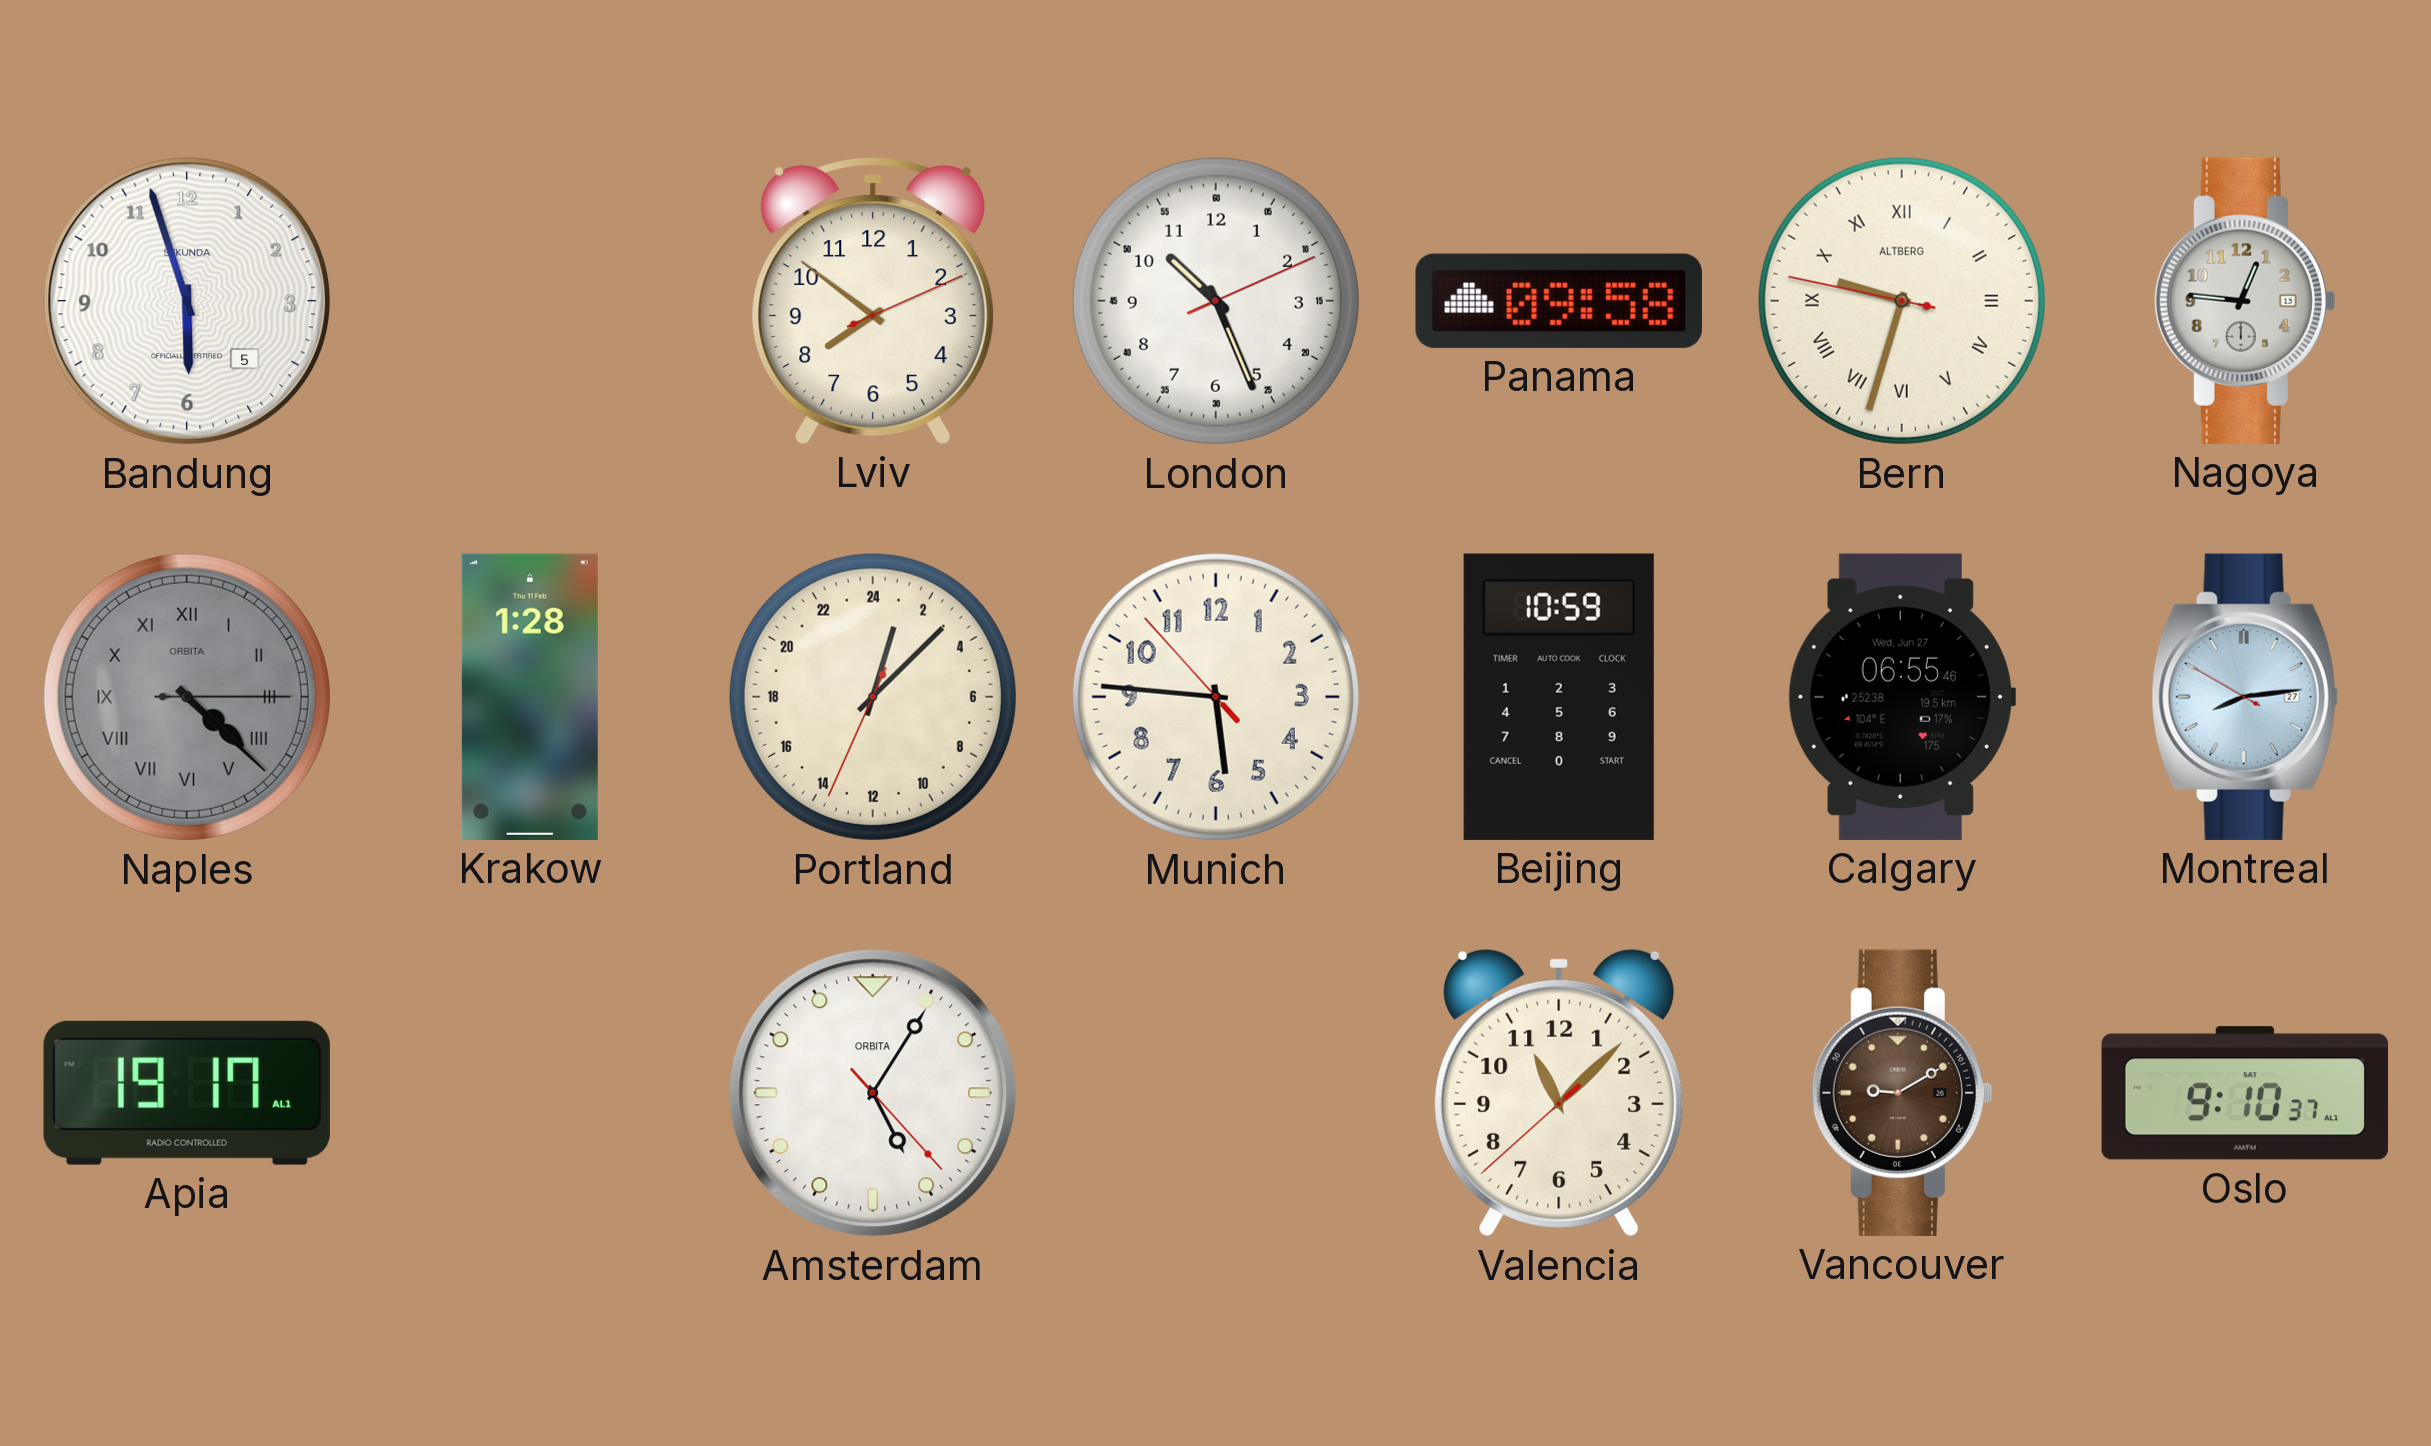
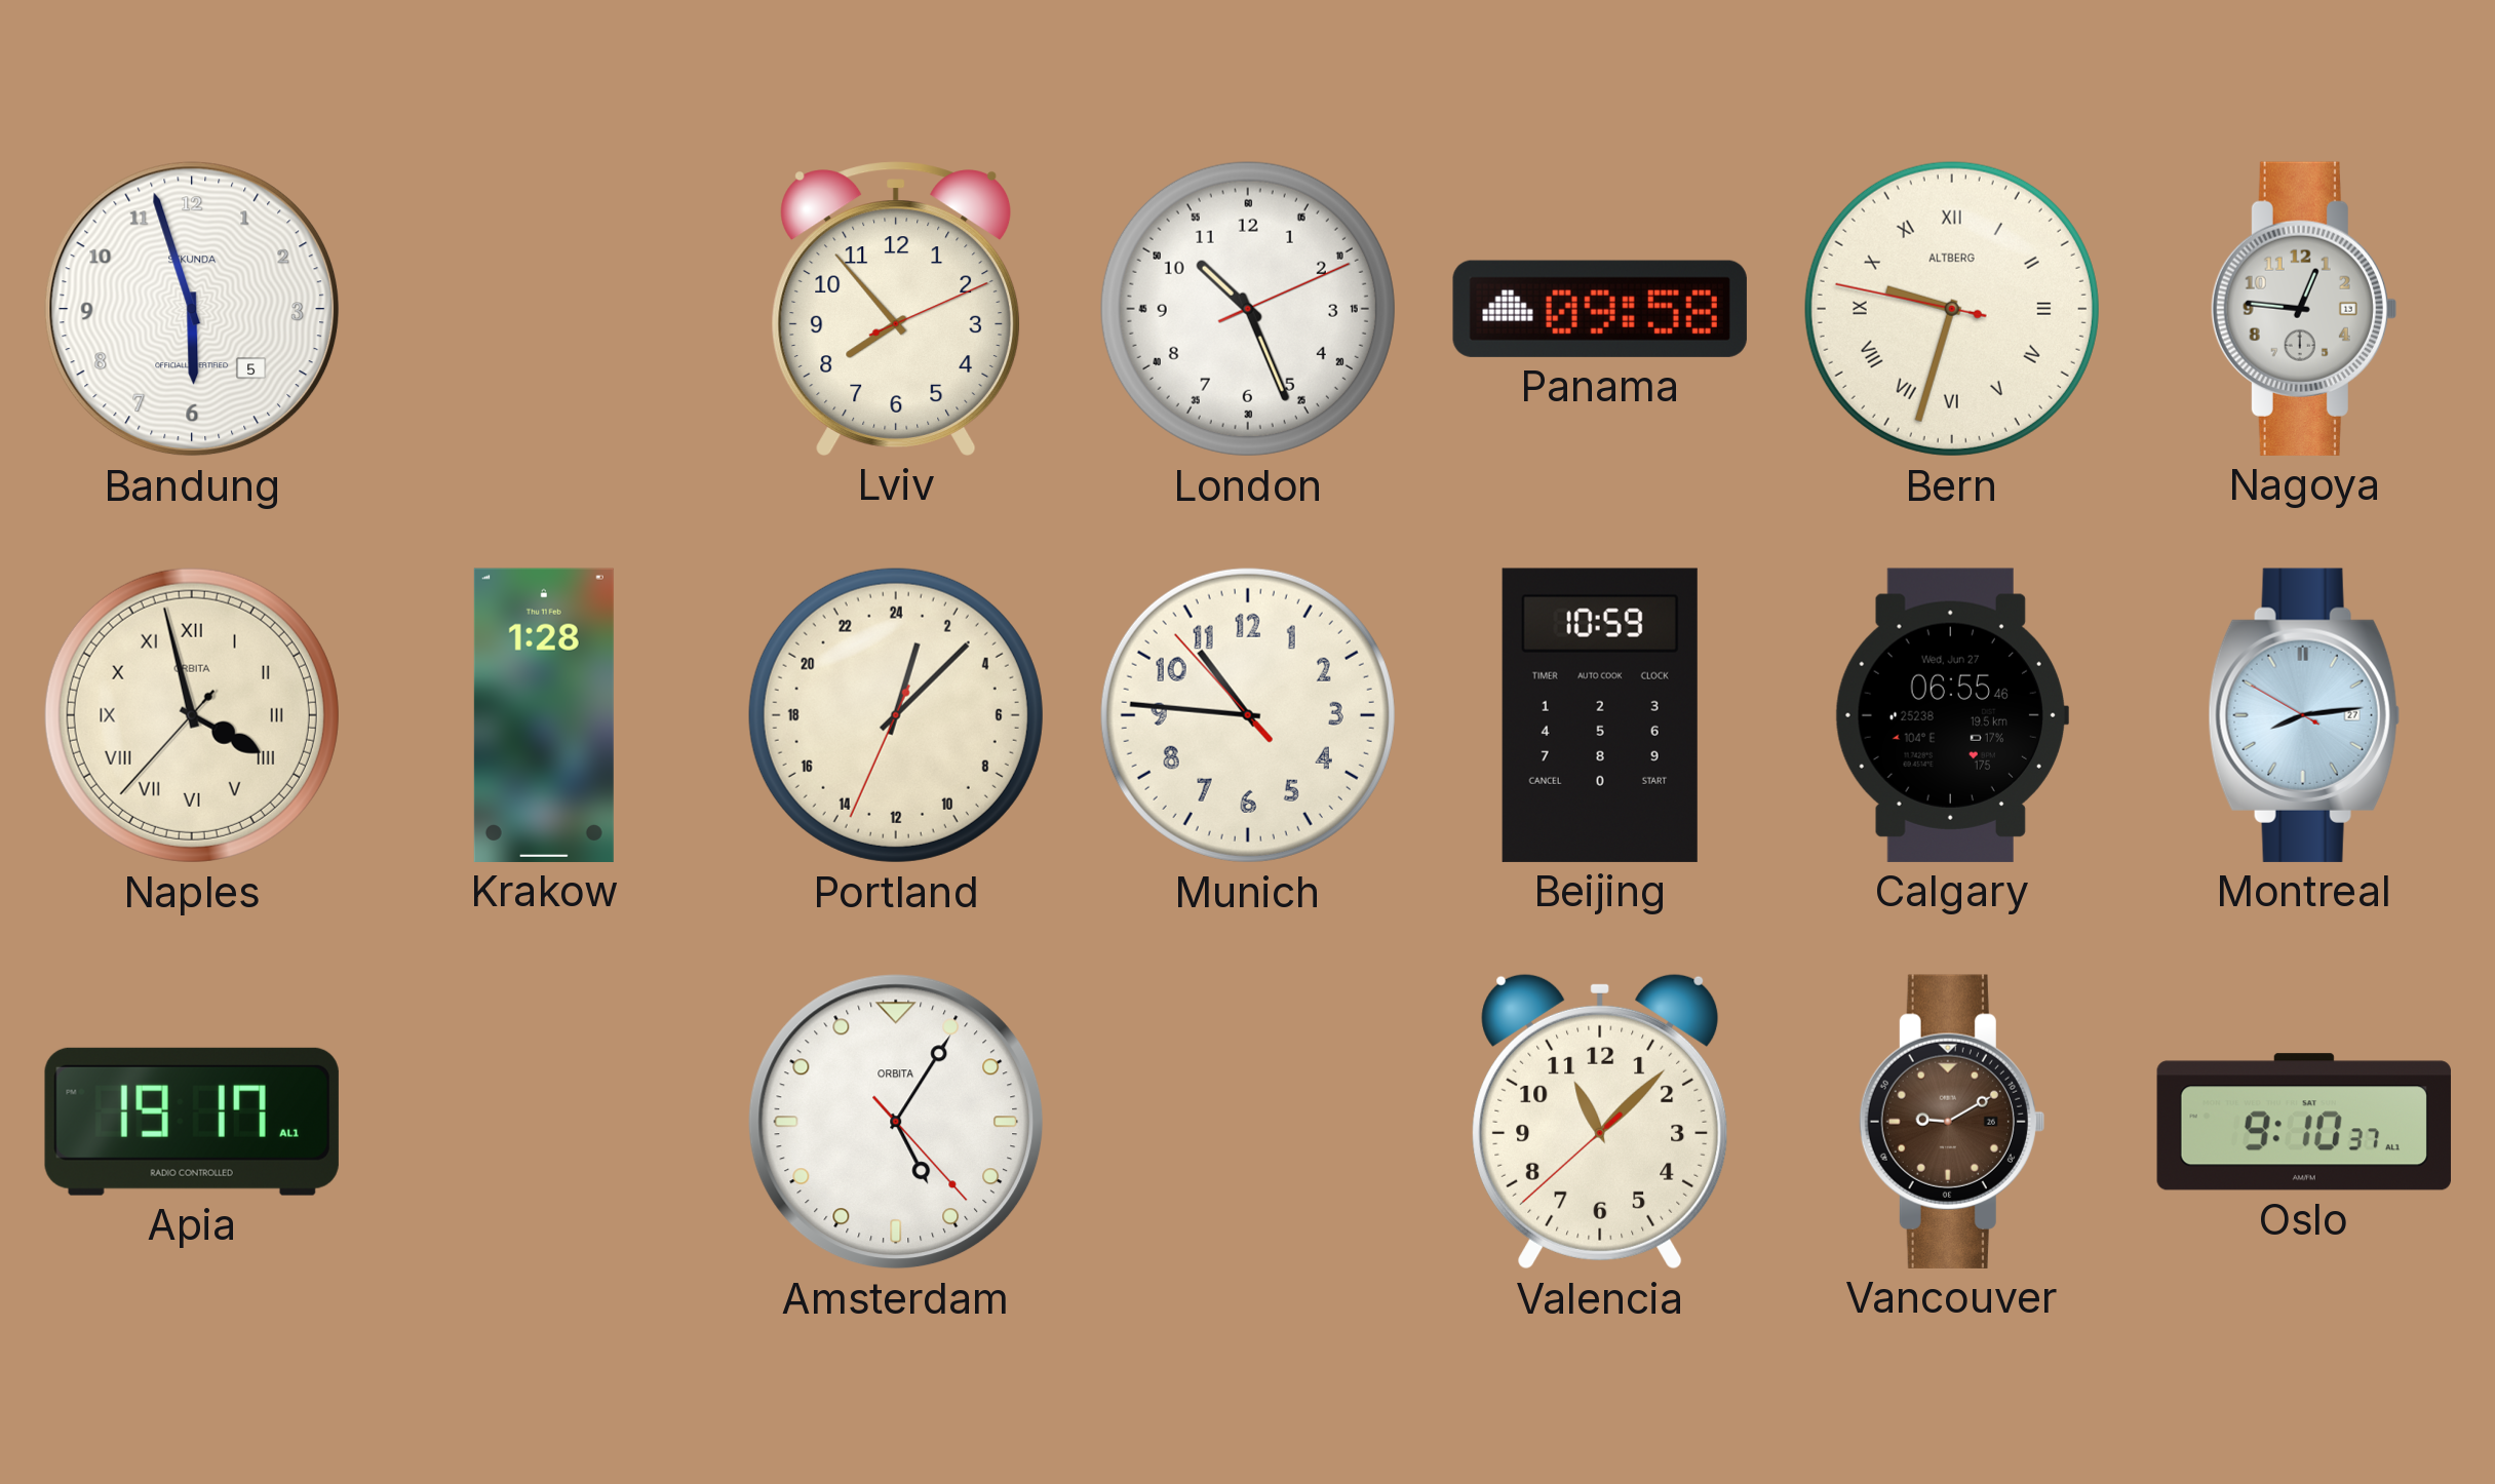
Lviv: 7:51 -> 7:53
Naples: 4:22 -> 3:57
Naples dial: grey -> cream
Munich: 5:45 -> 10:45
